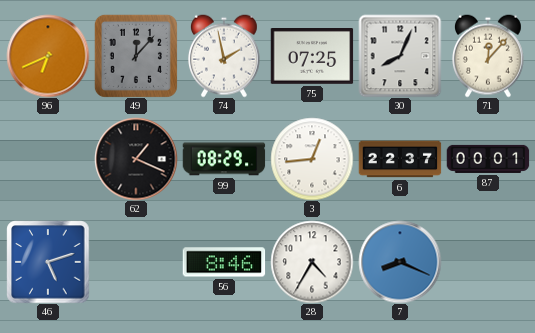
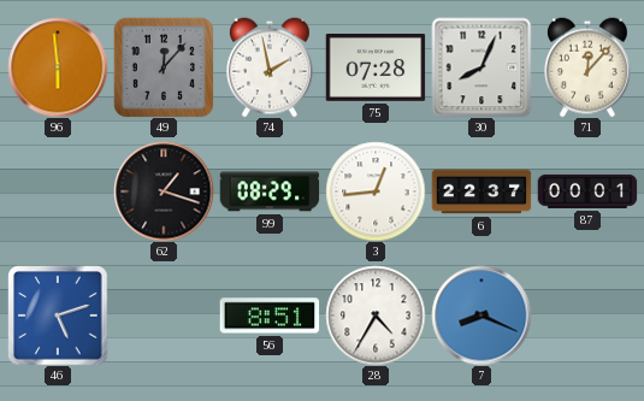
96: 6:41 -> 5:59
75: 07:25 -> 07:28
62: 1:19 -> 1:18
56: 8:46 -> 8:51
